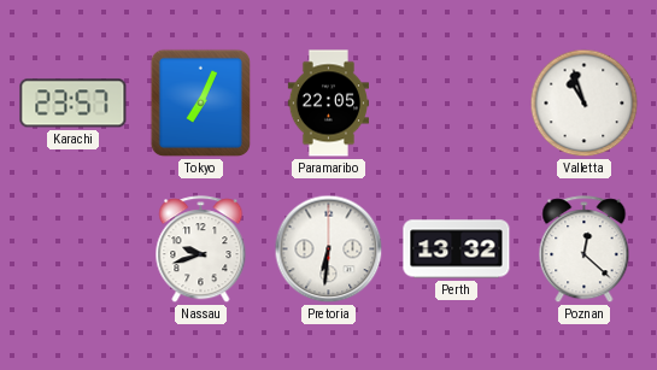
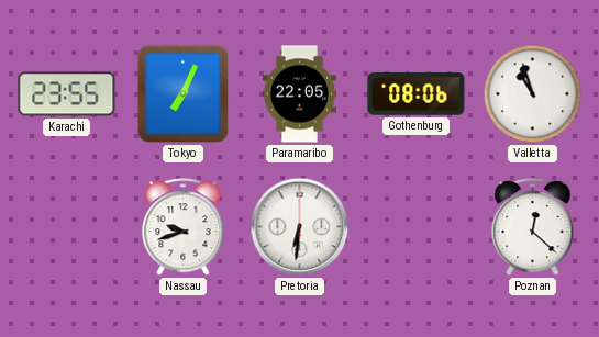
Karachi: 23:57 -> 23:55
Gothenburg: none -> 08:06
Perth: 13:32 -> none
